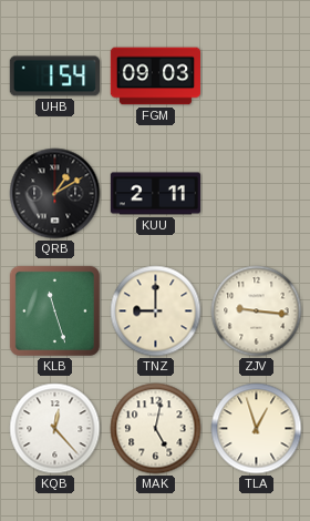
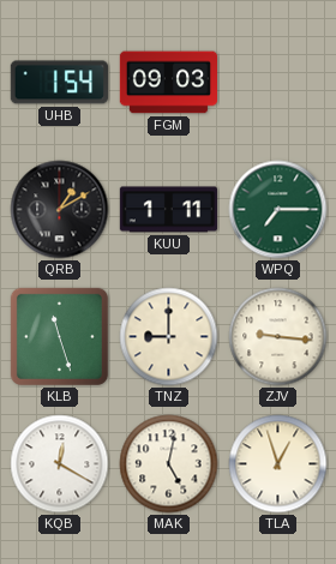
KUU: 2:11 -> 1:11
WPQ: none -> 7:15
KQB: 12:23 -> 12:20
